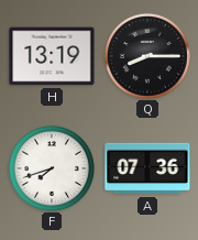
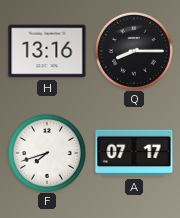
H: 13:19 -> 13:16
A: 07:36 -> 07:17
